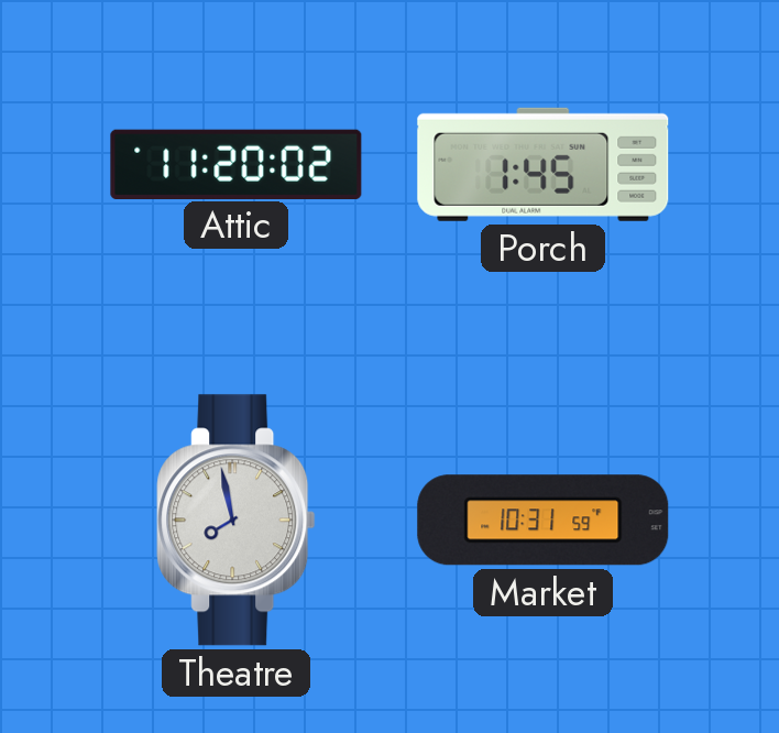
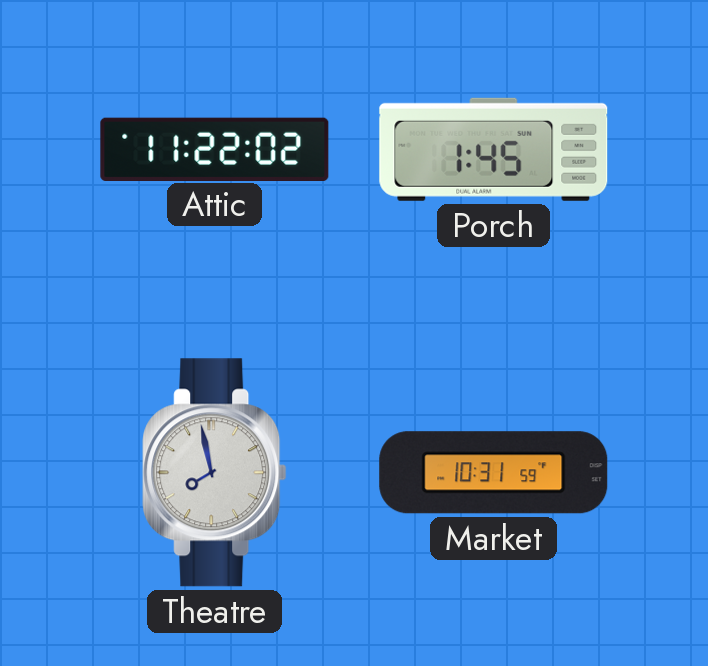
Attic: 11:20 -> 11:22
